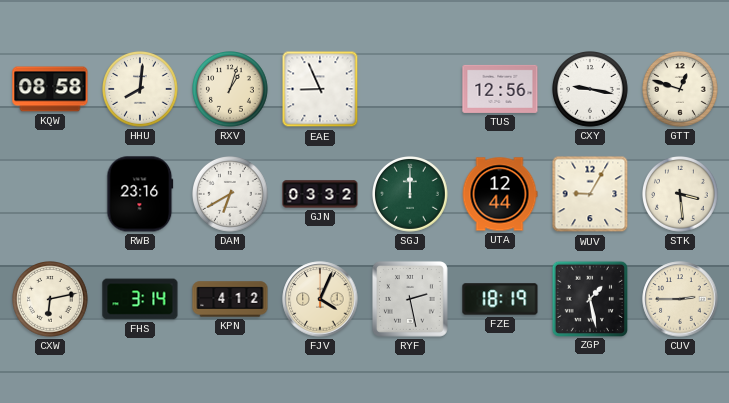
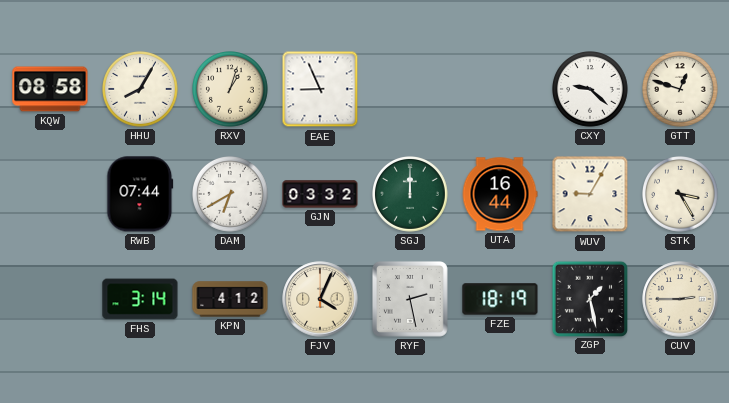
HHU: 8:01 -> 8:05
TUS: 12:56 -> none
CXY: 9:17 -> 9:22
RWB: 23:16 -> 07:44
UTA: 12:44 -> 16:44
STK: 3:29 -> 3:25
CXW: 6:13 -> none
